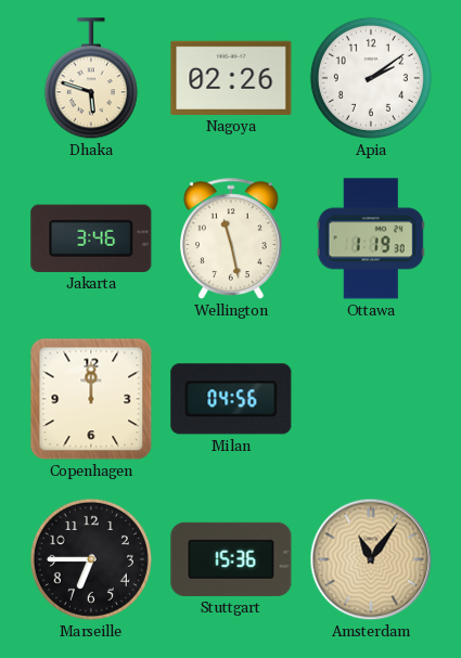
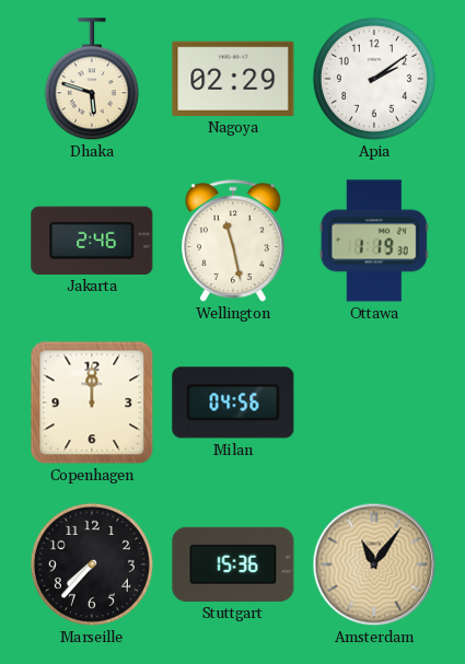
Nagoya: 02:26 -> 02:29
Jakarta: 3:46 -> 2:46
Marseille: 6:45 -> 7:37
